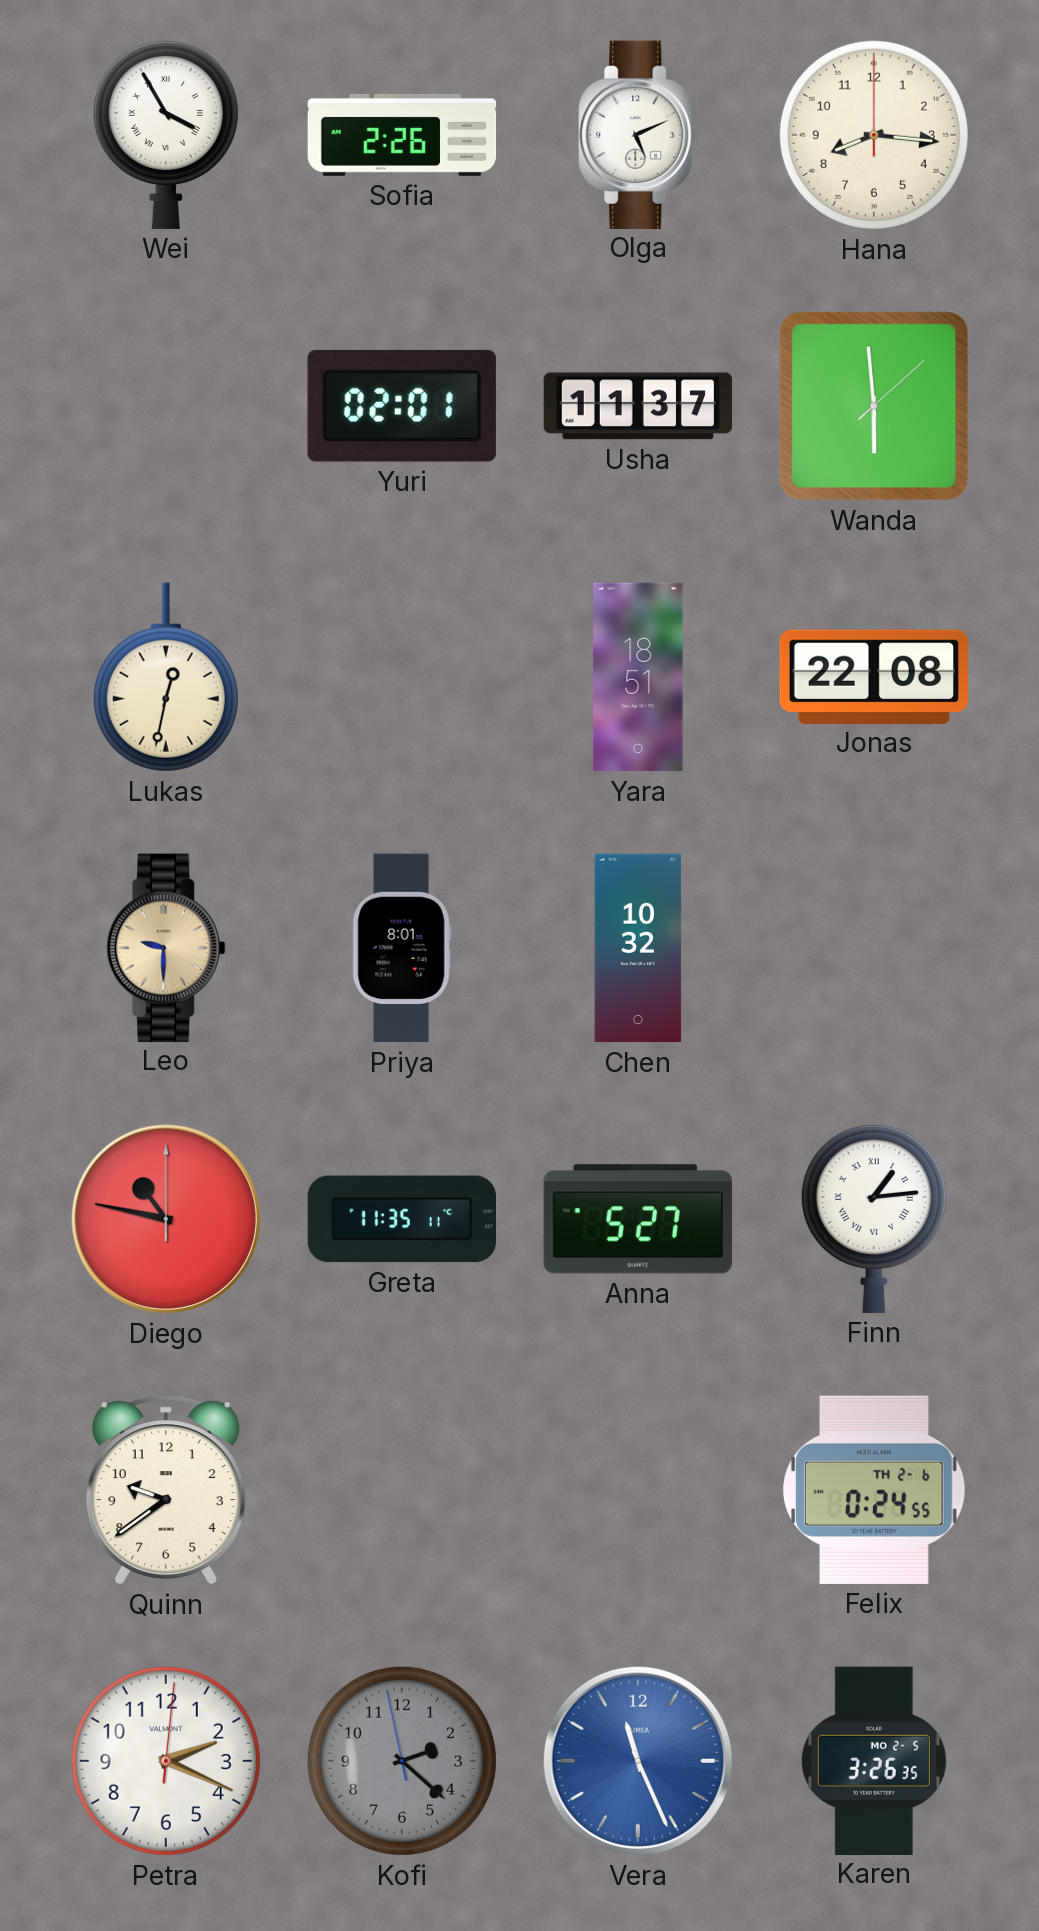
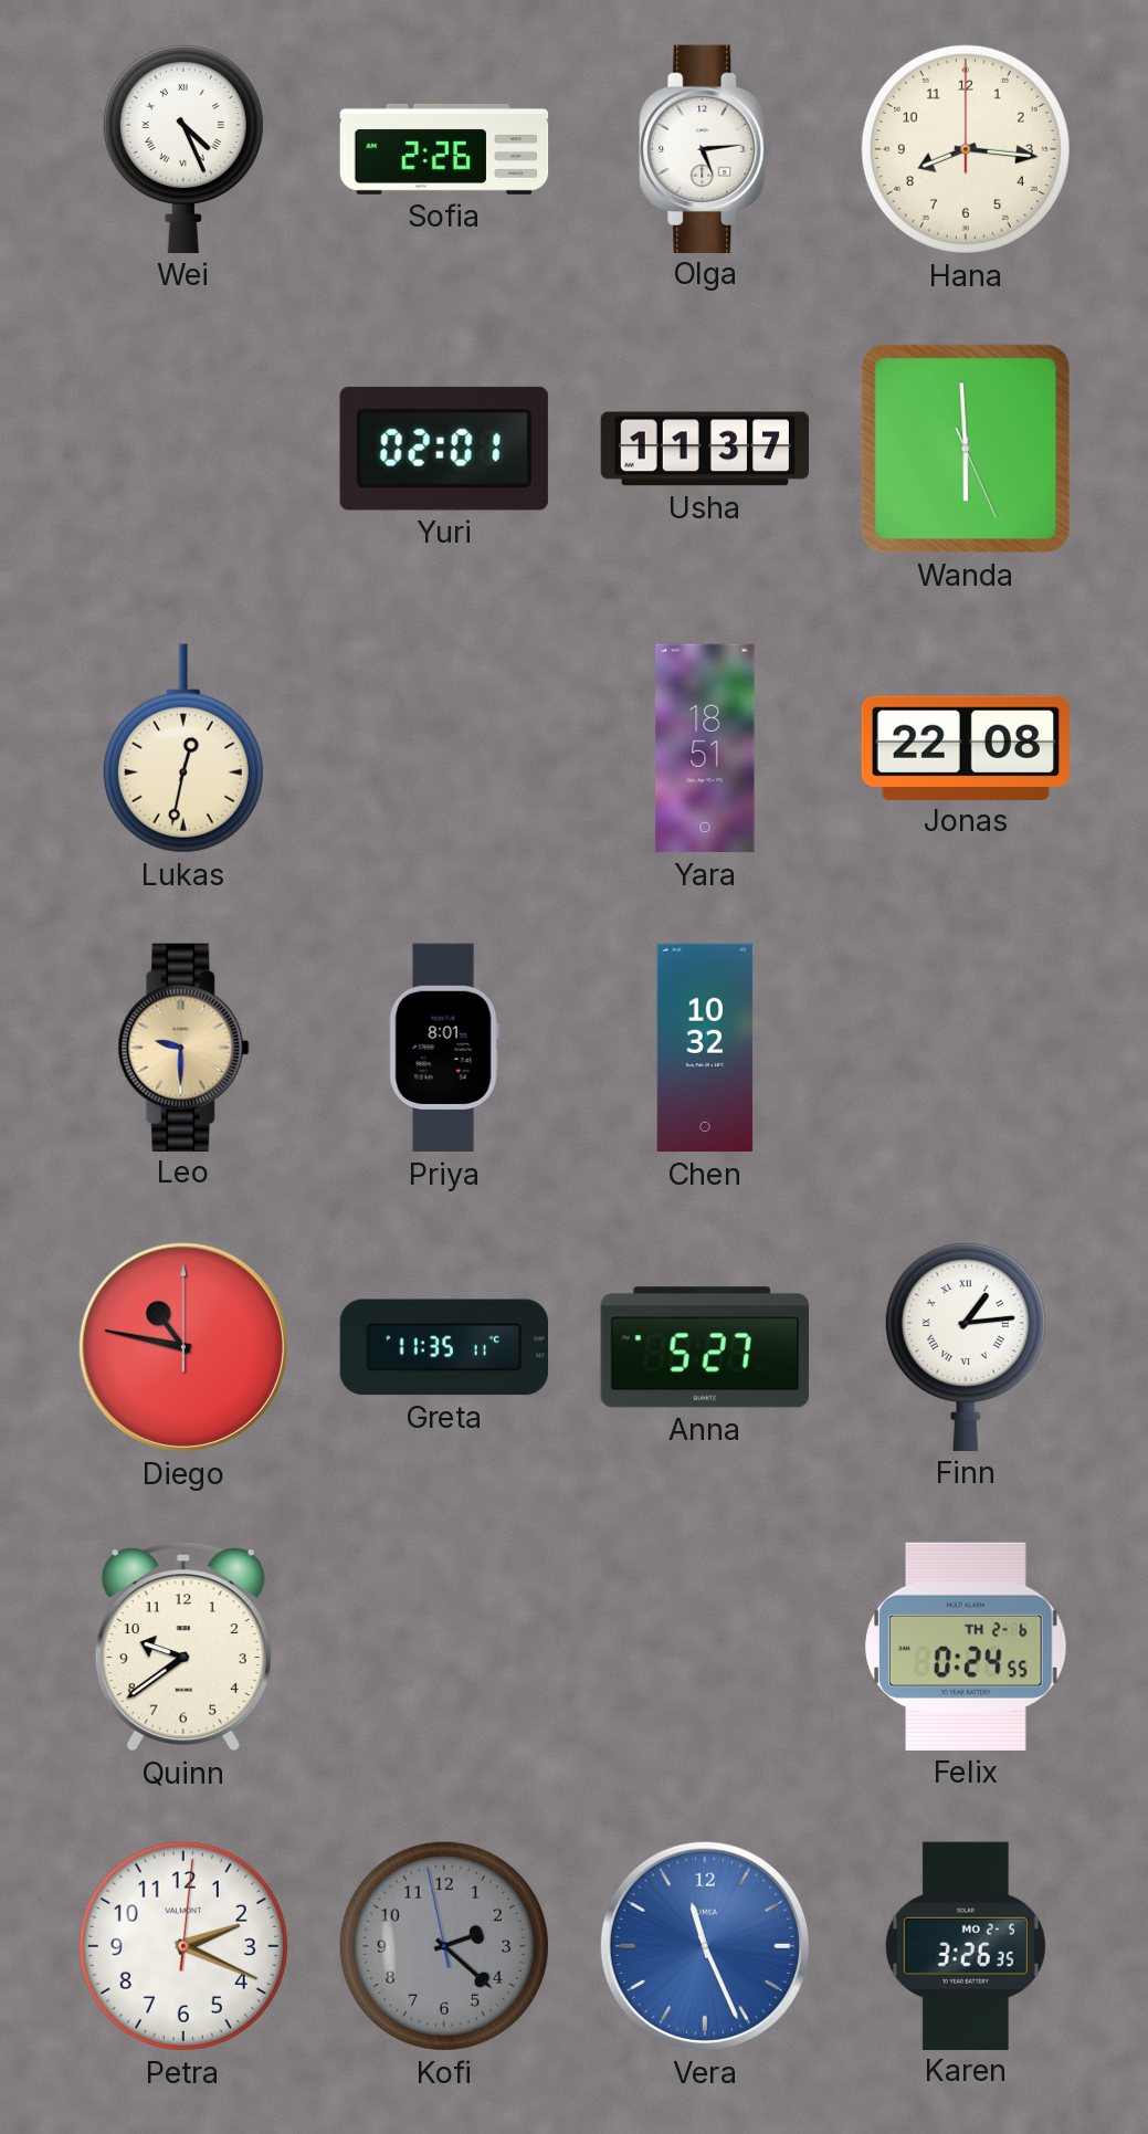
Wei: 3:55 -> 4:26
Olga: 5:11 -> 5:14
Wanda: 5:59:08 -> 5:59:26
